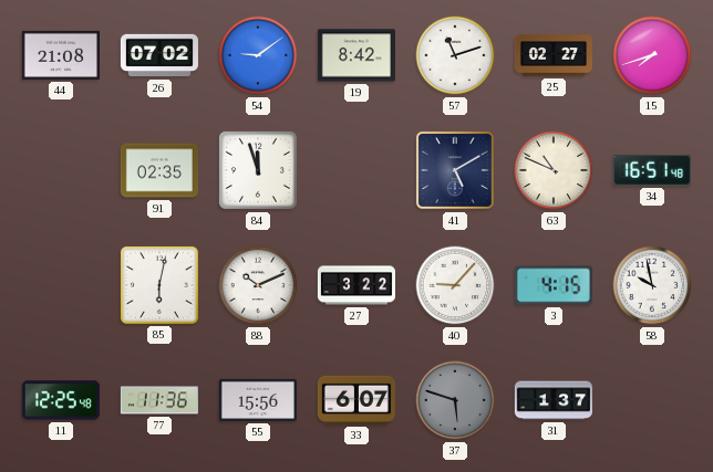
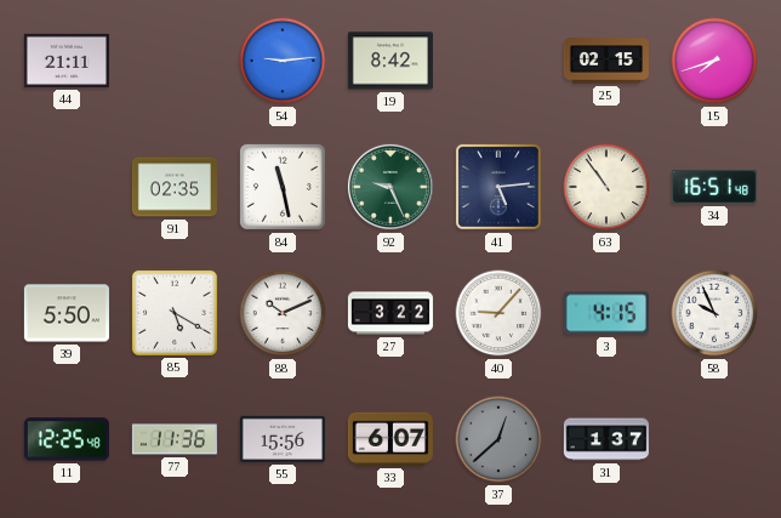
44: 21:08 -> 21:11
26: 07:02 -> none
54: 9:09 -> 9:14
57: 11:12 -> none
25: 02:27 -> 02:15
84: 11:57 -> 11:28
92: none -> 9:26
41: 5:10 -> 5:14
63: 10:49 -> 10:54
39: none -> 5:50
85: 6:02 -> 5:20
58: 9:58 -> 9:56
37: 5:48 -> 12:38
